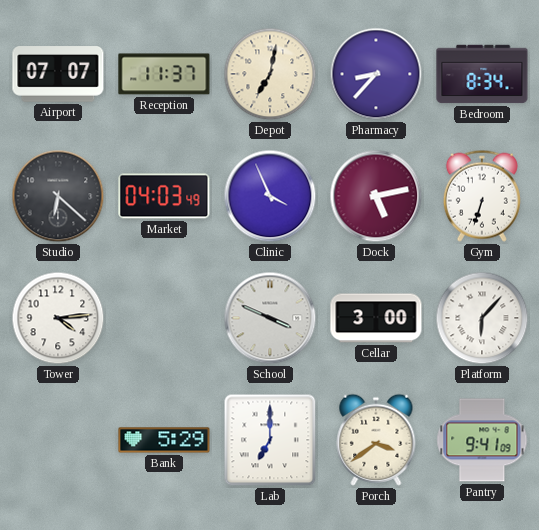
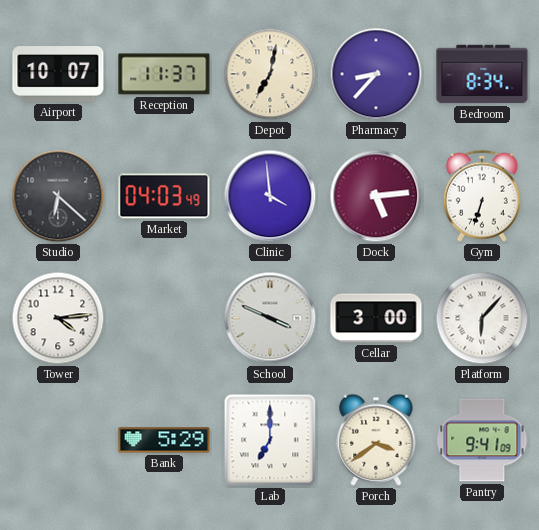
Airport: 07:07 -> 10:07
Clinic: 3:56 -> 3:59
Dock: 5:13 -> 5:14
